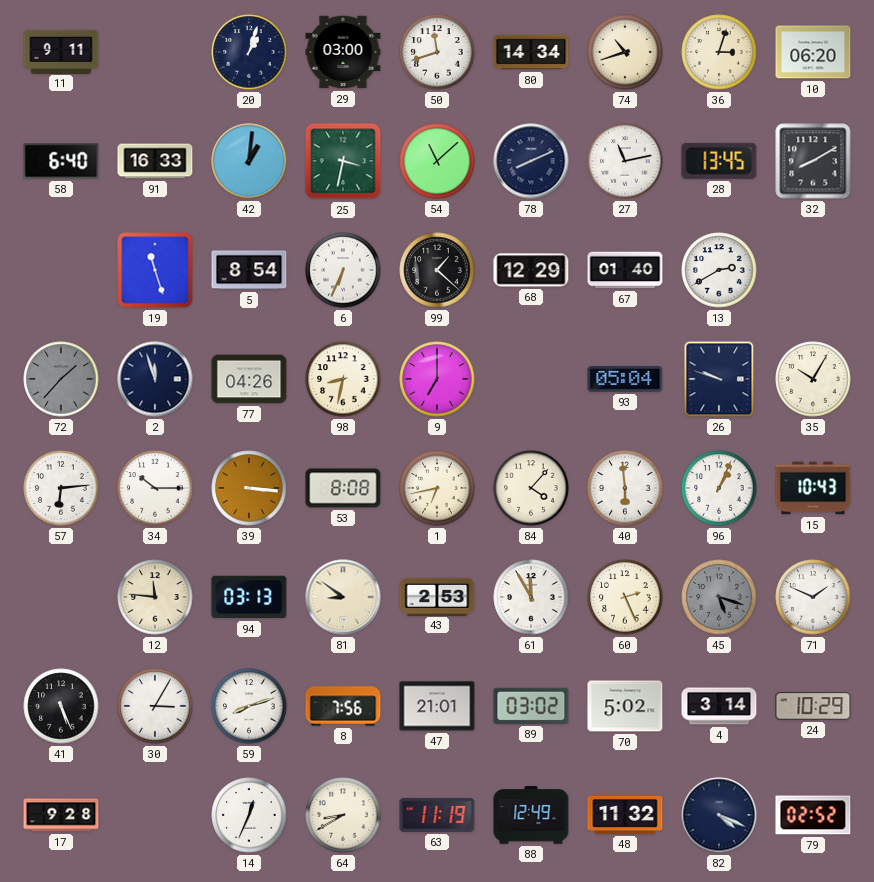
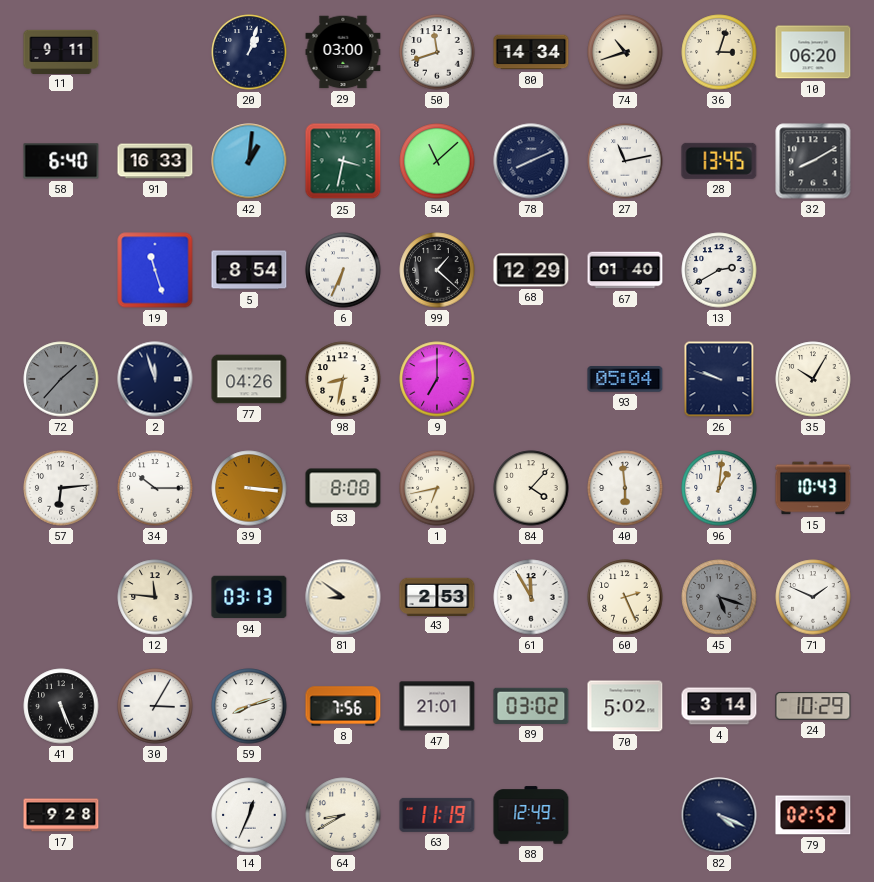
96: 1:04 -> 1:01
48: 11:32 -> none
